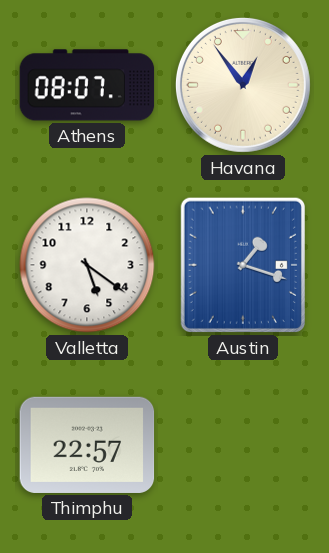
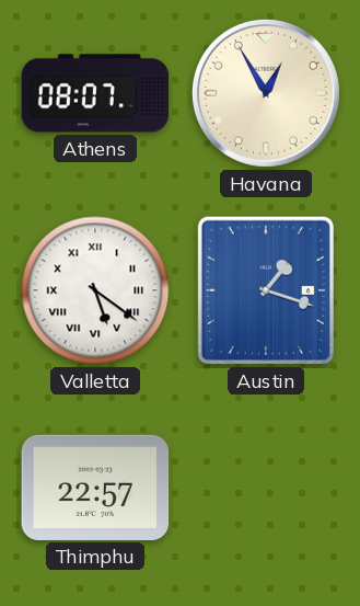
Havana: 12:54 -> 12:55
Valletta numerals: Arabic -> Roman
